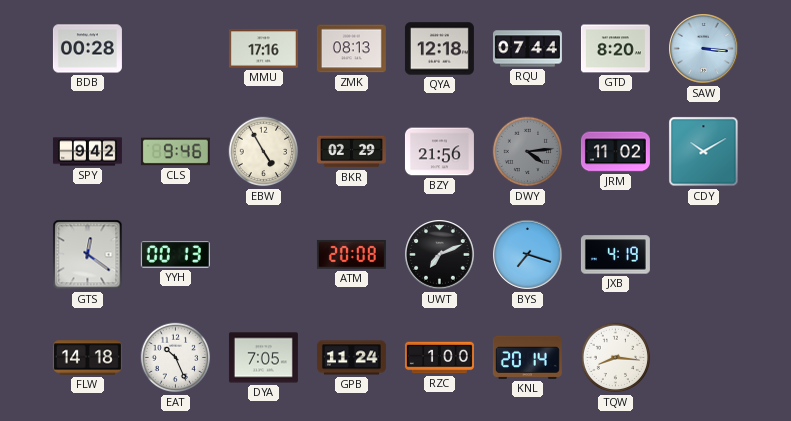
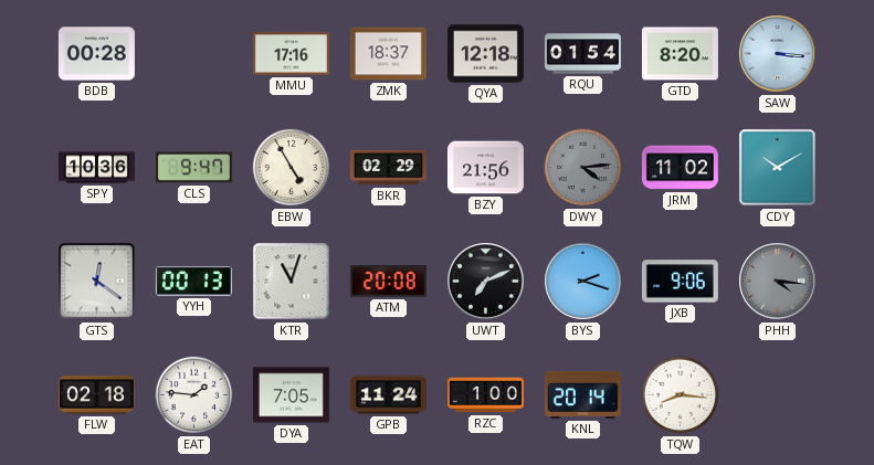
ZMK: 08:13 -> 18:37
RQU: 07:44 -> 01:54
SPY: 9:42 -> 10:36
CLS: 9:46 -> 9:47
KTR: none -> 11:03
BYS: 7:18 -> 2:18
JXB: 4:19 -> 9:06
PHH: none -> 4:16
FLW: 14:18 -> 02:18
EAT: 10:26 -> 1:46
